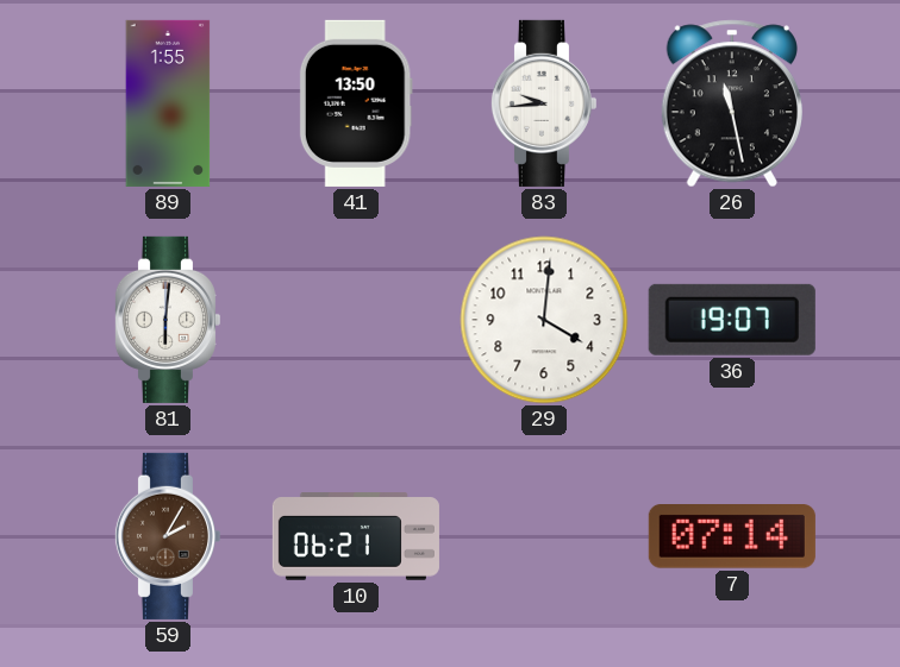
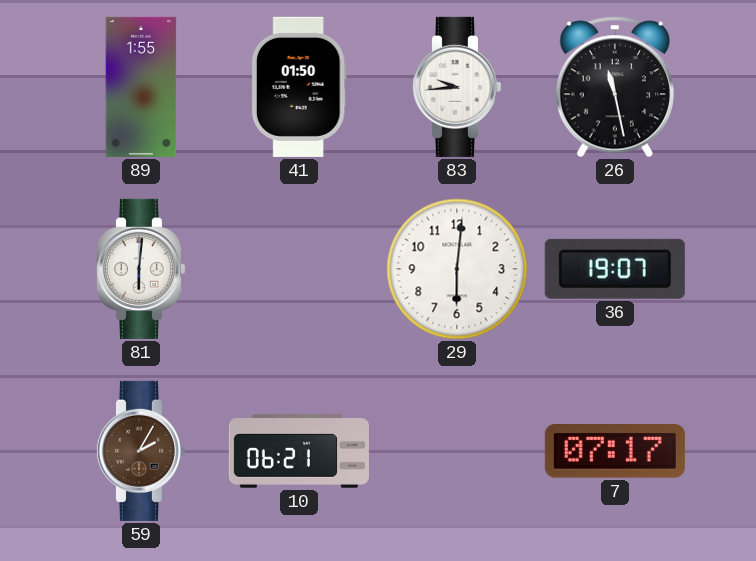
41: 13:50 -> 01:50
29: 4:01 -> 6:01
7: 07:14 -> 07:17
